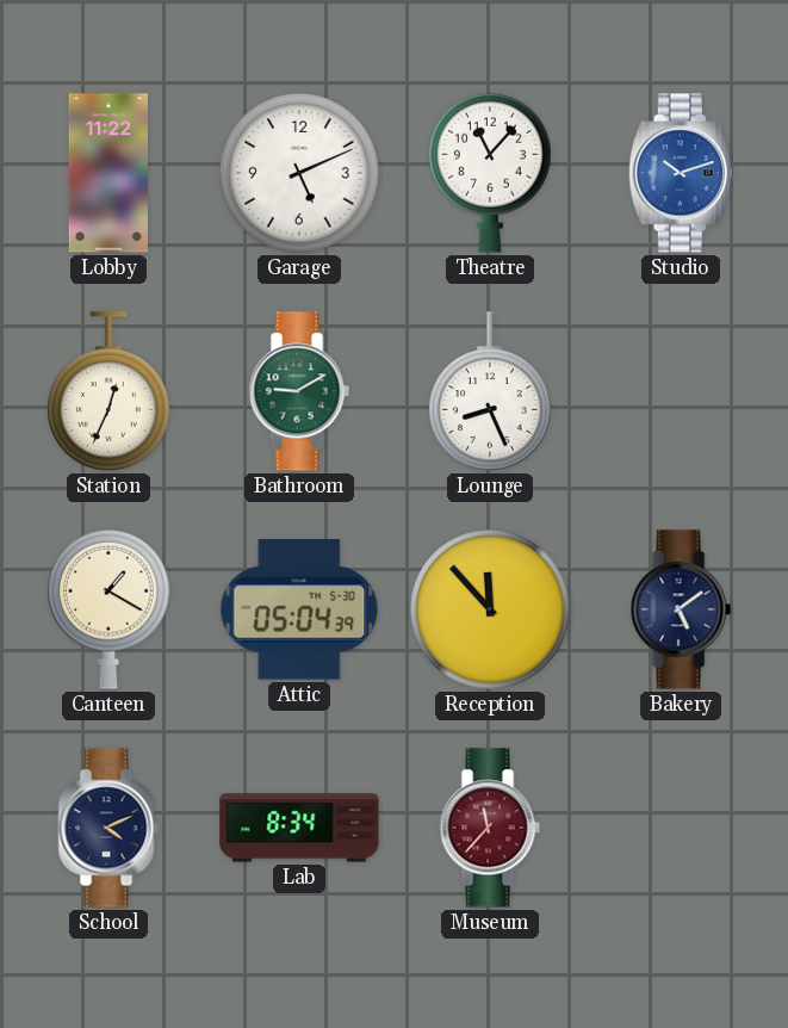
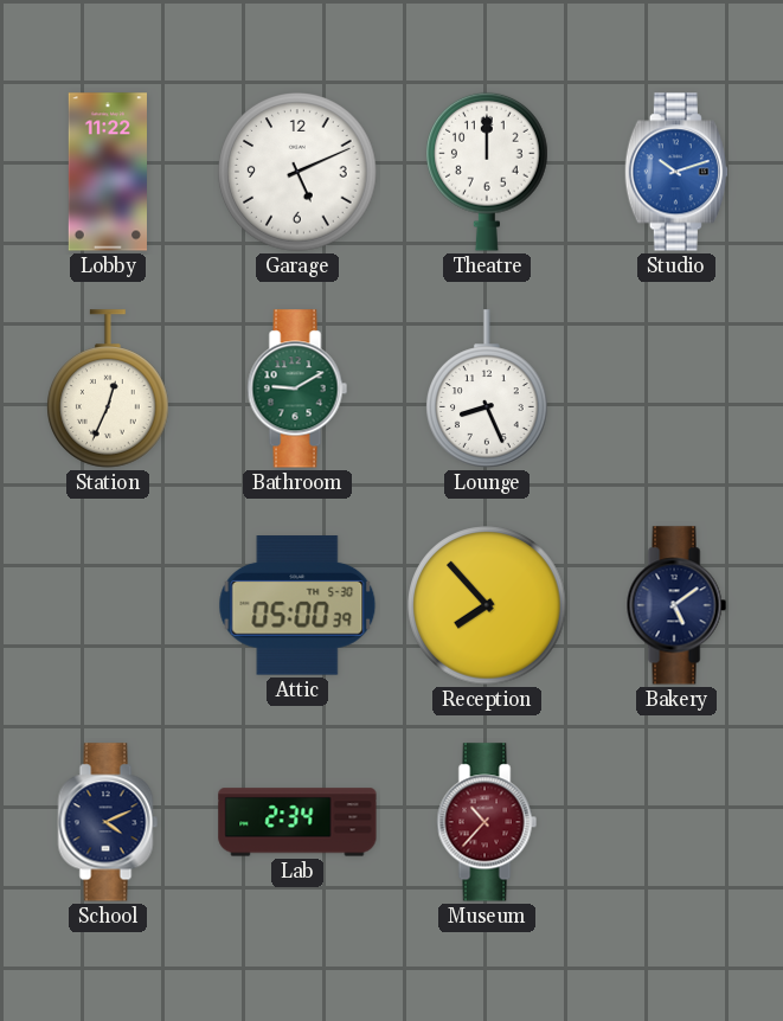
Theatre: 11:07 -> 12:00
Canteen: 1:20 -> none
Attic: 05:04 -> 05:00
Reception: 11:53 -> 7:53
Lab: 8:34 -> 2:34
Museum: 11:37 -> 10:37
